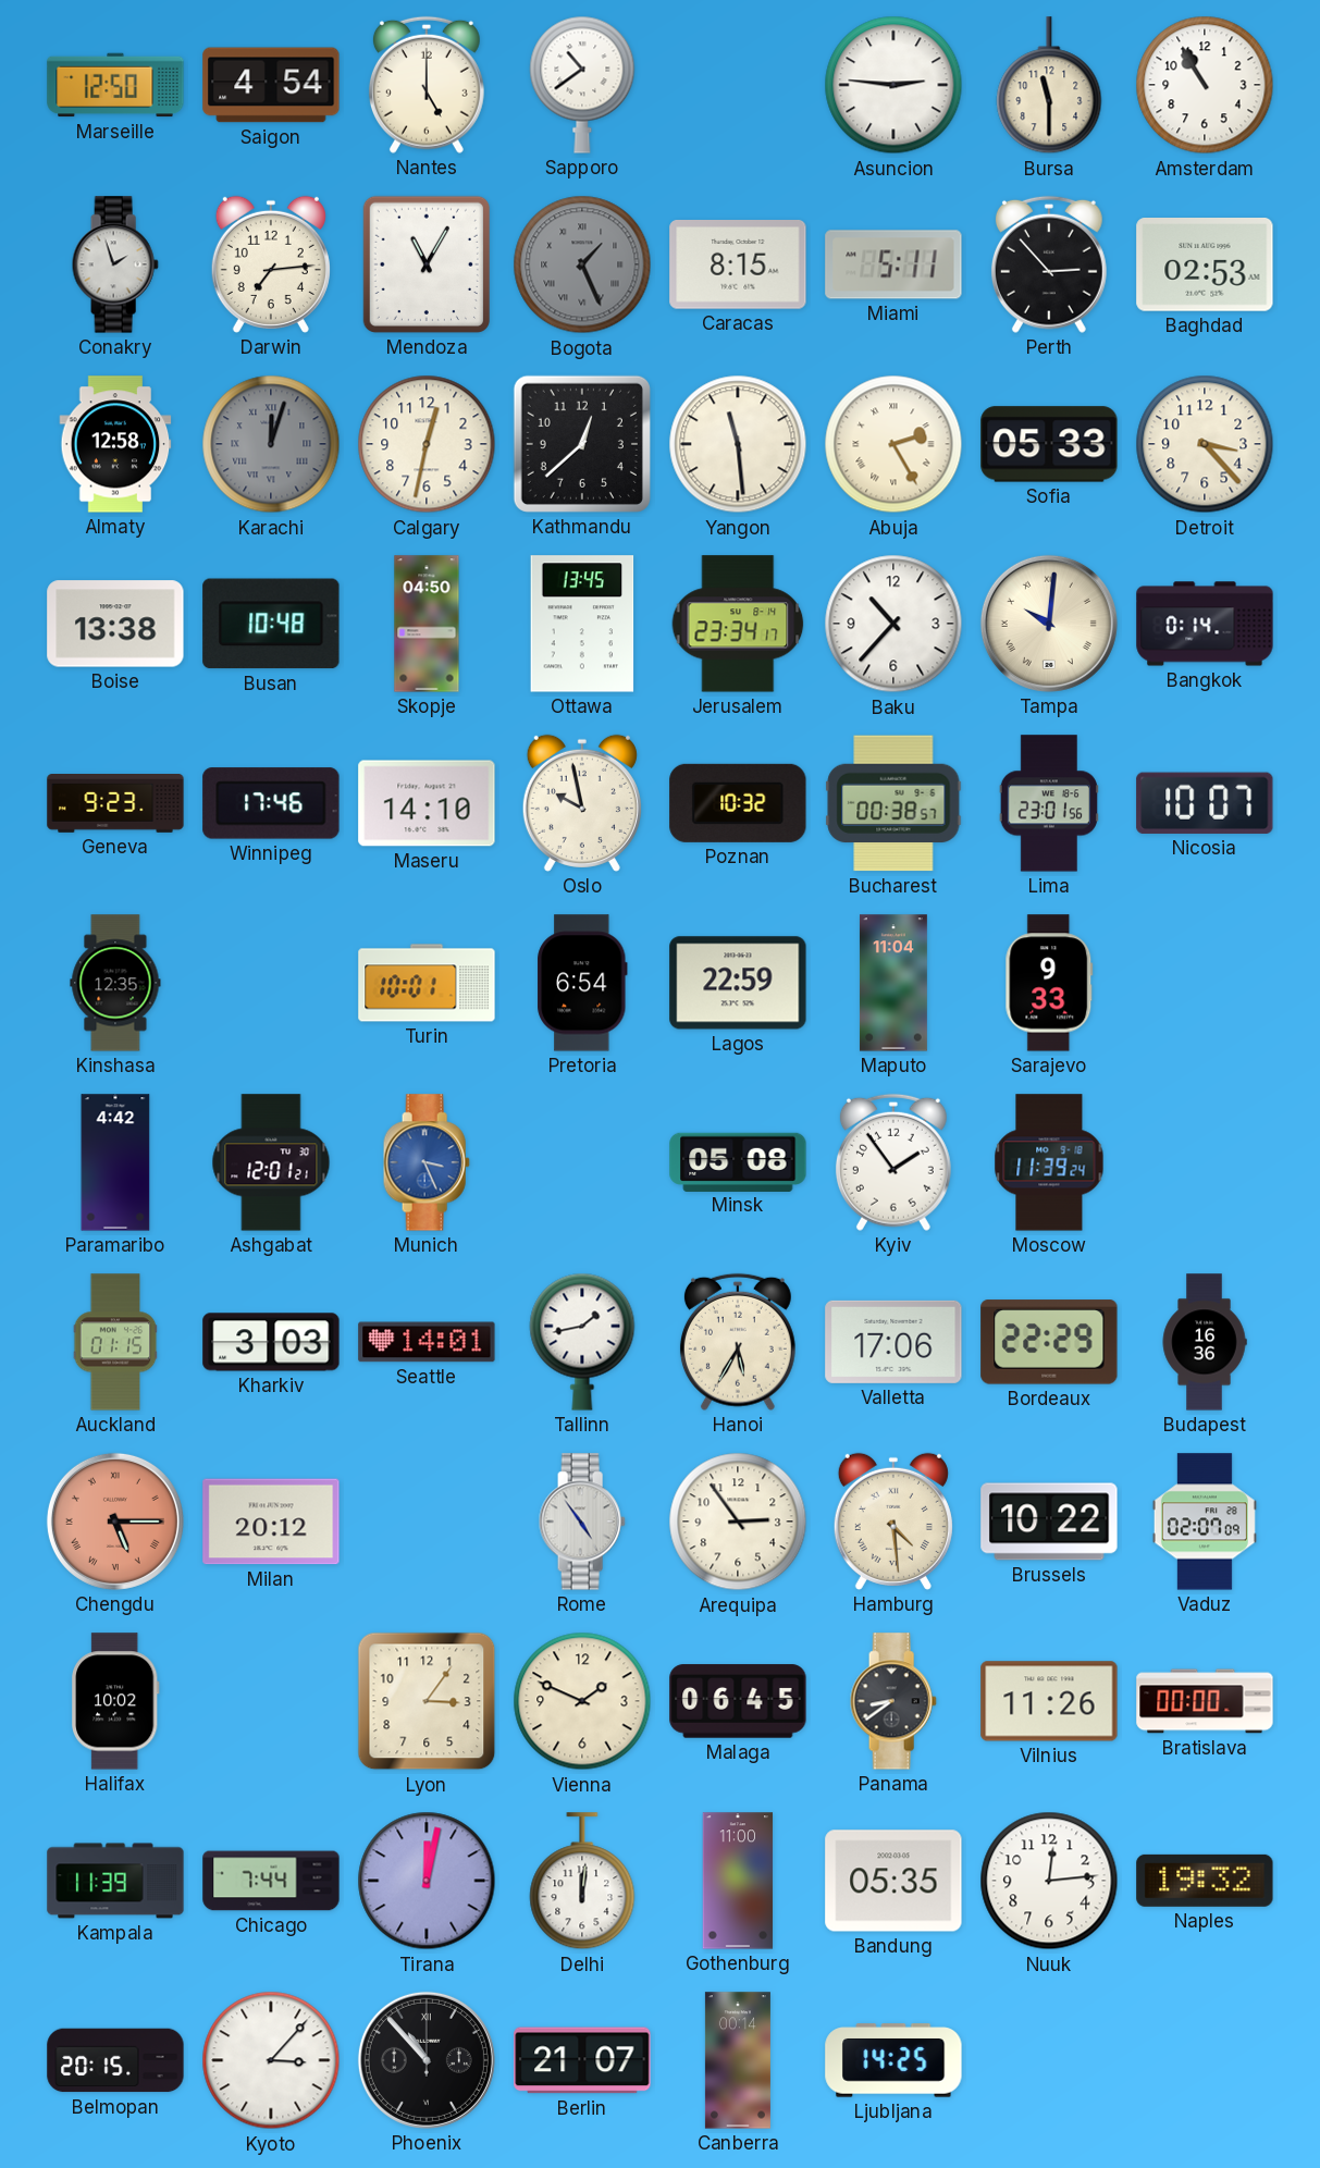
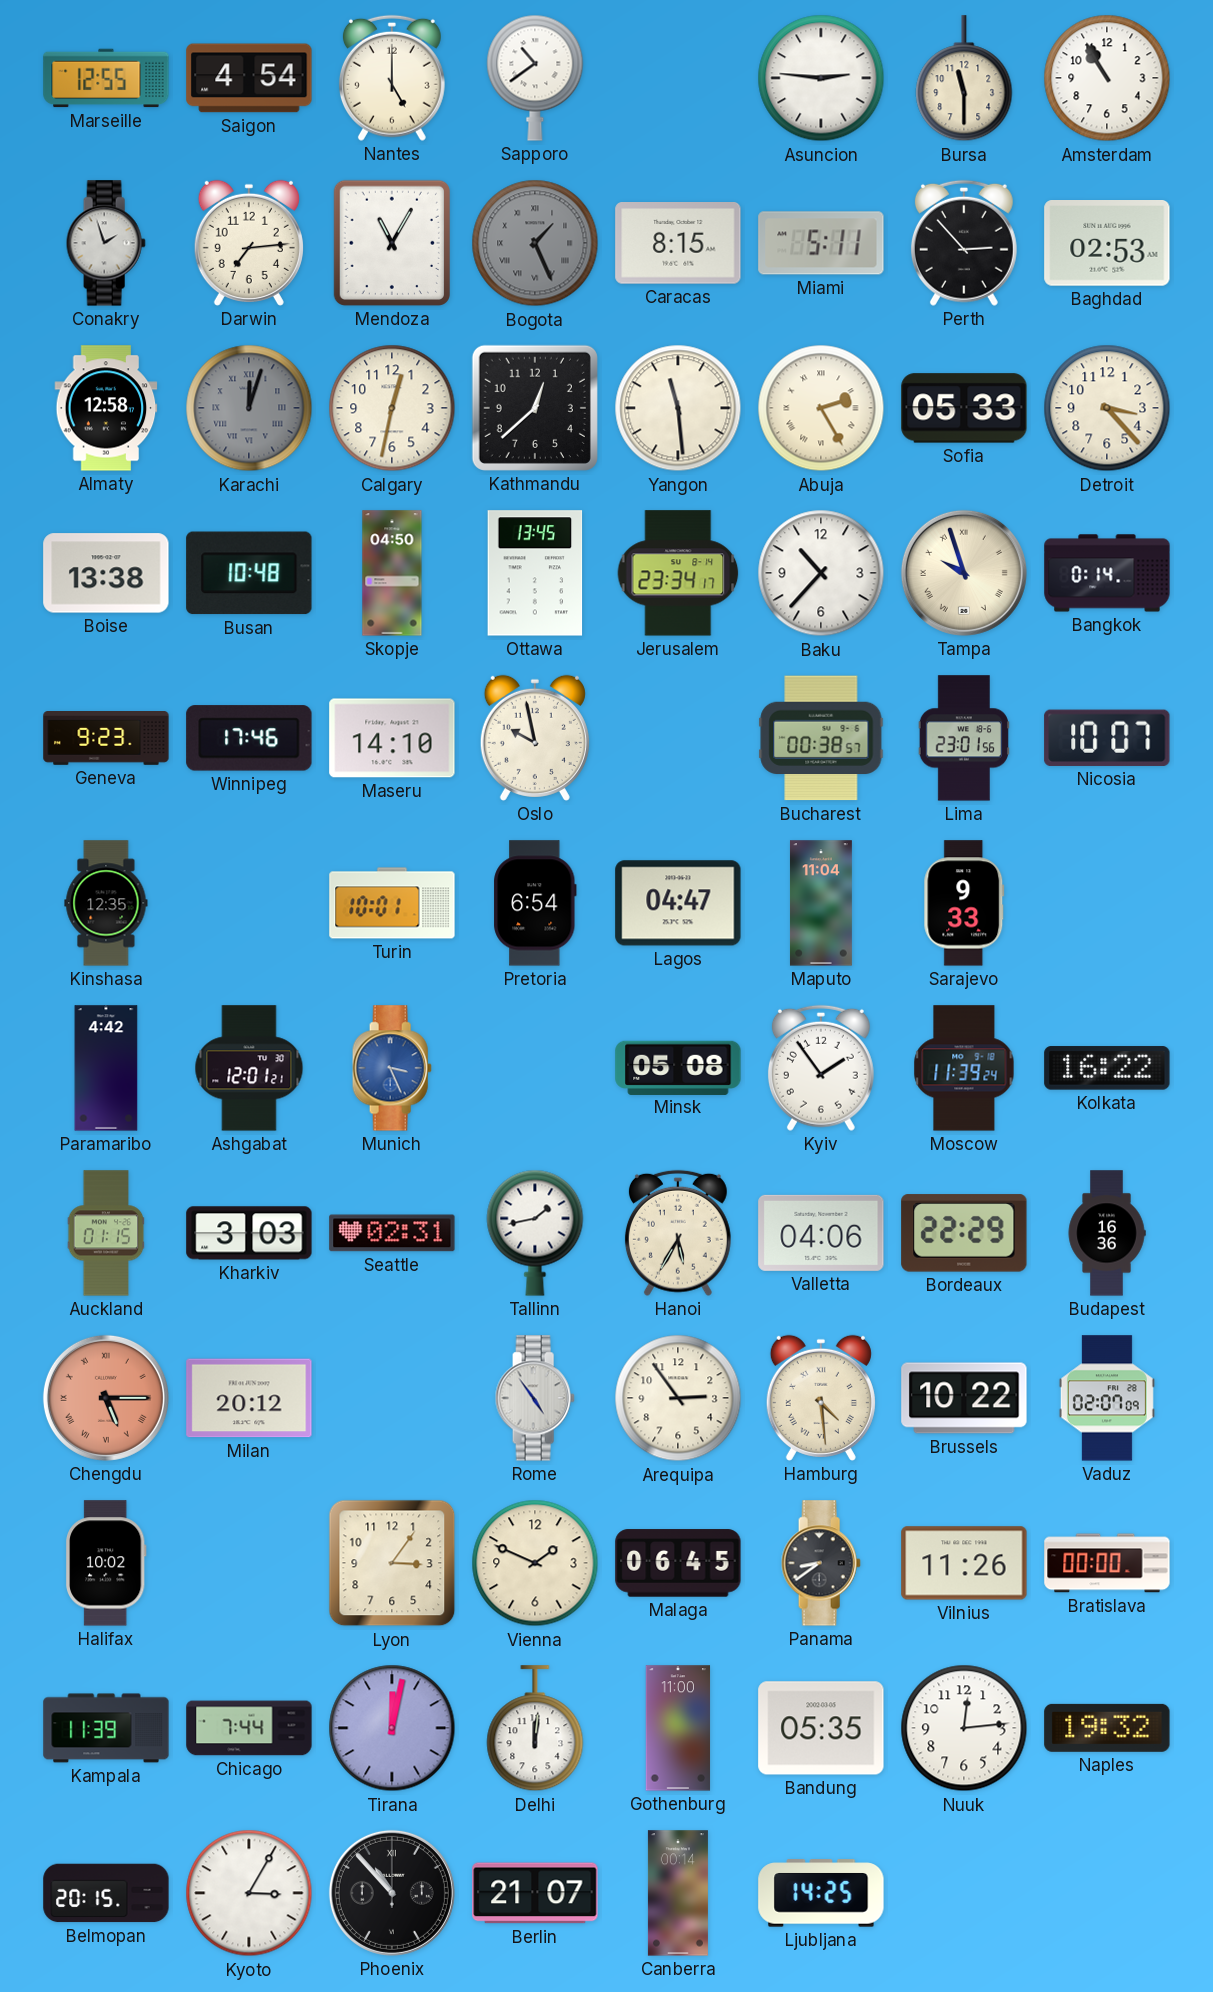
Marseille: 12:50 -> 12:55
Tampa: 10:01 -> 9:57
Poznan: 10:32 -> none
Lagos: 22:59 -> 04:47
Kolkata: none -> 16:22
Seattle: 14:01 -> 02:31
Valletta: 17:06 -> 04:06
Kyoto: 3:07 -> 3:05
